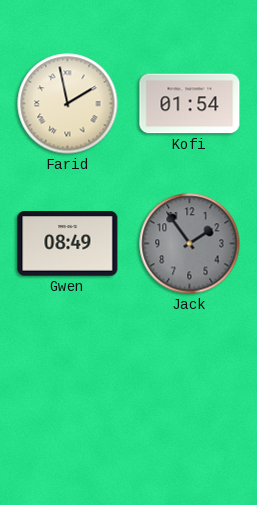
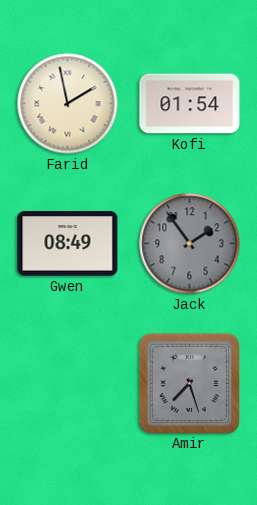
Amir: none -> 7:27
